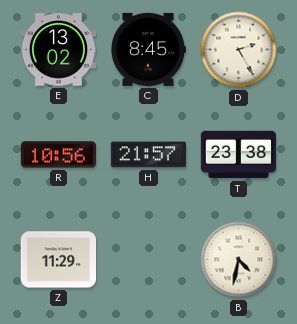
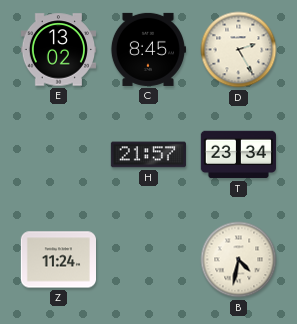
R: 10:56 -> none
T: 23:38 -> 23:34
Z: 11:29 -> 11:24
